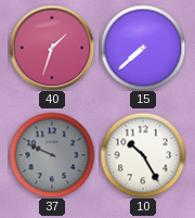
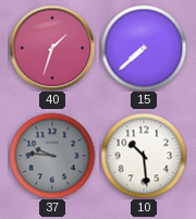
37: 9:49 -> 9:46
10: 10:25 -> 10:29
